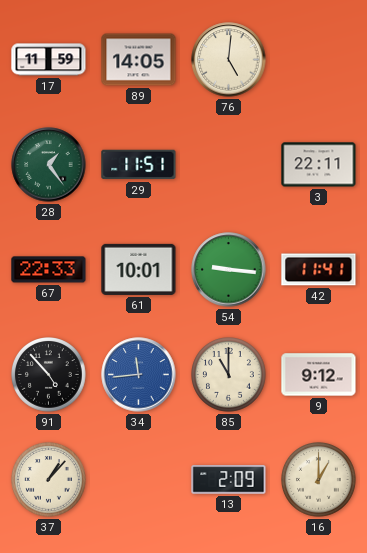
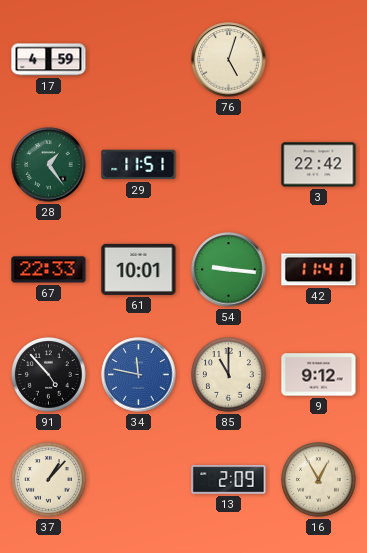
17: 11:59 -> 4:59
89: 14:05 -> none
76: 5:01 -> 5:03
3: 22:11 -> 22:42
34: 11:44 -> 11:47
16: 1:00 -> 12:55
